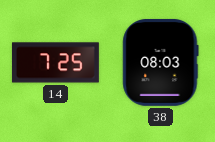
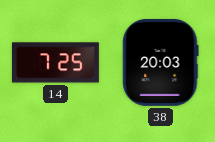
38: 08:03 -> 20:03
